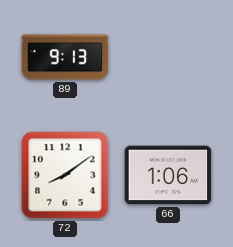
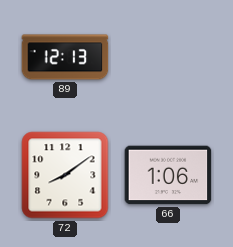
89: 9:13 -> 12:13
